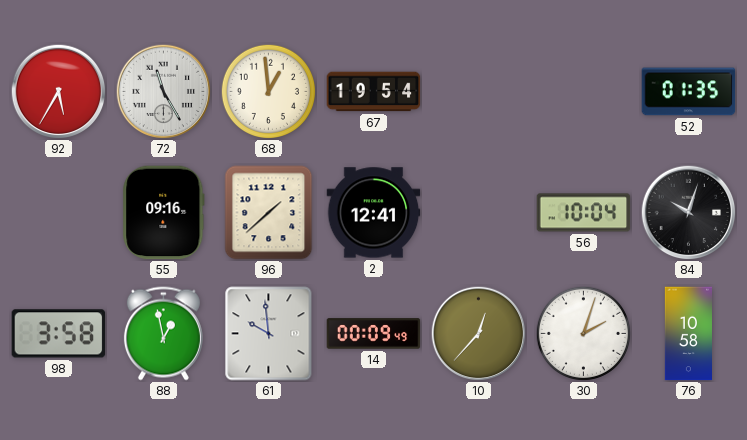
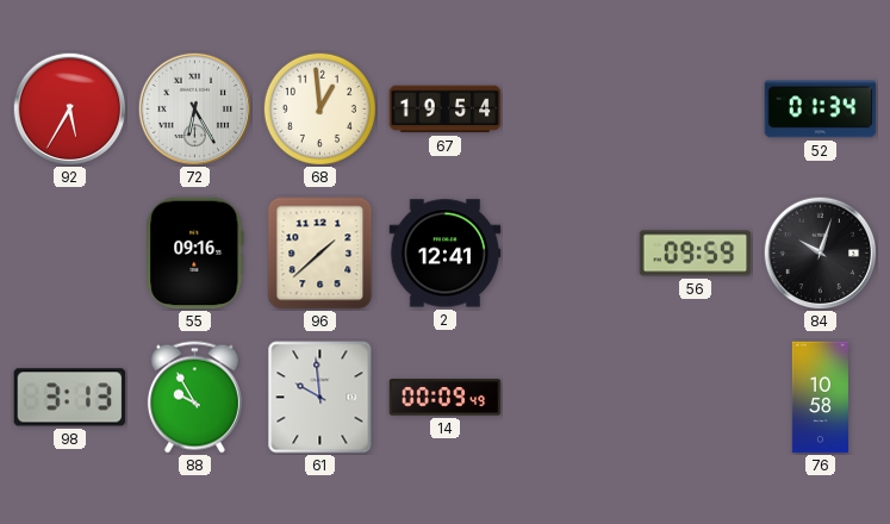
72: 11:25 -> 6:25
52: 01:35 -> 01:34
56: 10:04 -> 09:59
98: 3:58 -> 3:13
88: 12:58 -> 9:55
10: 12:37 -> none
30: 2:03 -> none
